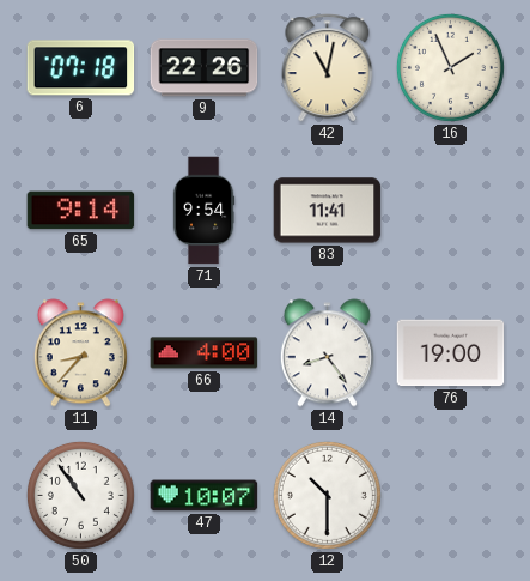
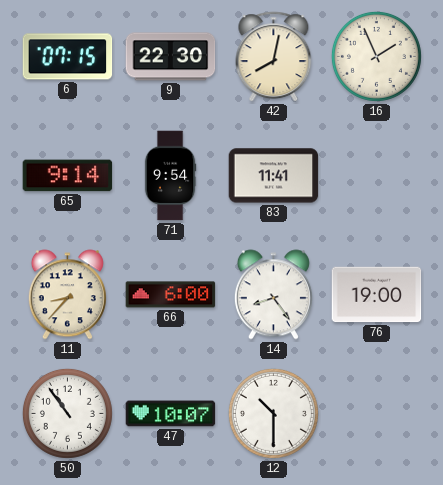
6: 07:18 -> 07:15
9: 22:26 -> 22:30
42: 11:02 -> 8:02
66: 4:00 -> 6:00
